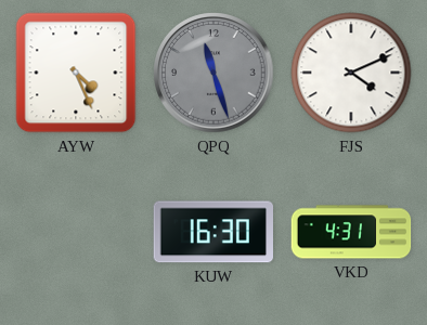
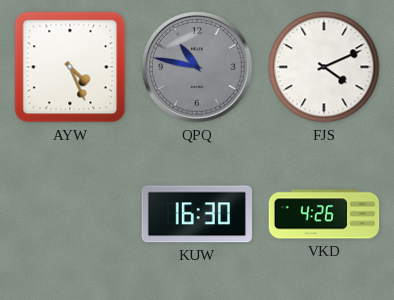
QPQ: 11:27 -> 10:47
VKD: 4:31 -> 4:26
